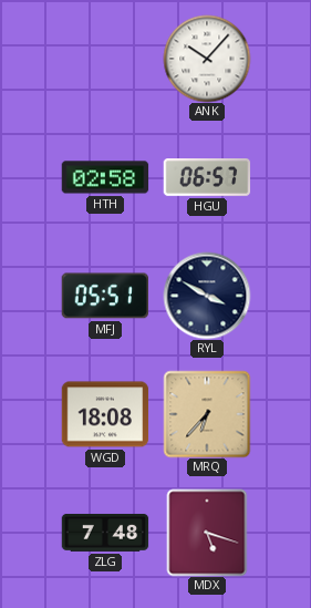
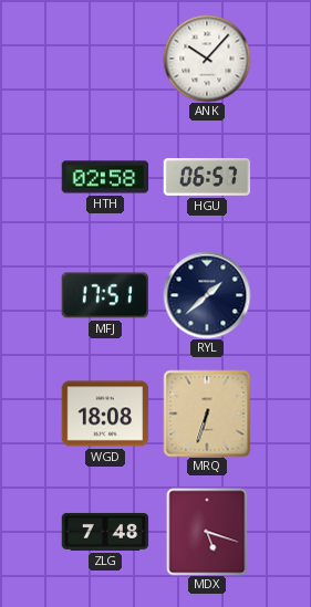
MFJ: 05:51 -> 17:51
RYL: 3:50 -> 1:38
MRQ: 6:37 -> 6:33
